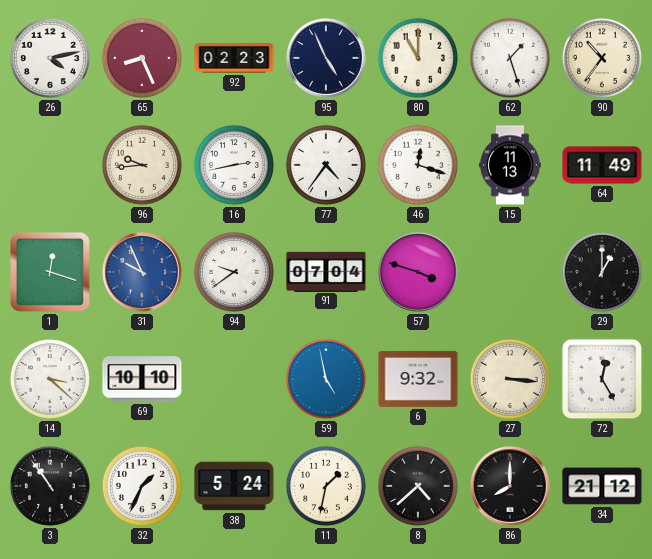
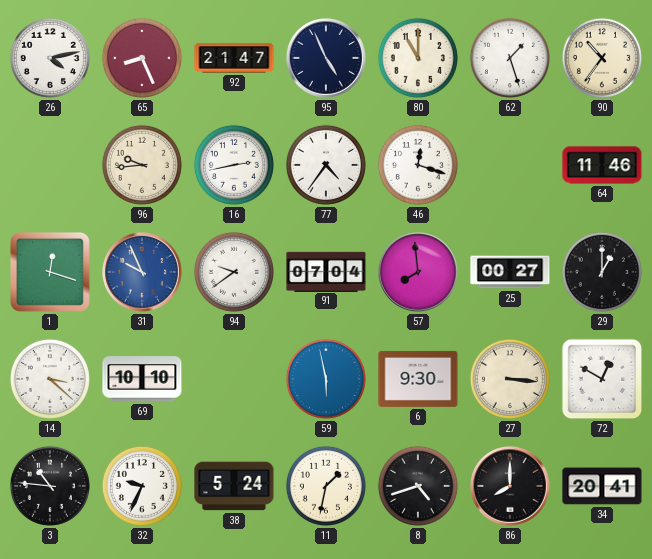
92: 02:23 -> 21:47
15: 11:13 -> none
64: 11:49 -> 11:46
57: 3:48 -> 7:59
25: none -> 00:27
59: 4:58 -> 5:58
6: 9:32 -> 9:30
72: 12:25 -> 12:50
3: 10:54 -> 10:46
32: 1:34 -> 9:34
8: 4:38 -> 4:42
34: 21:12 -> 20:41
